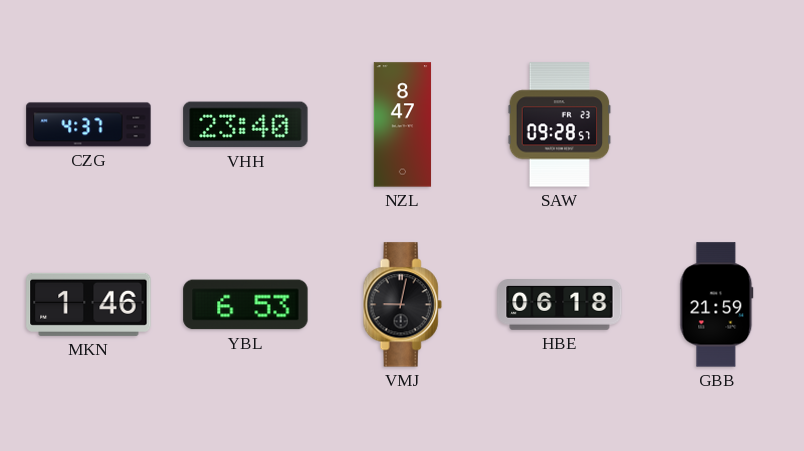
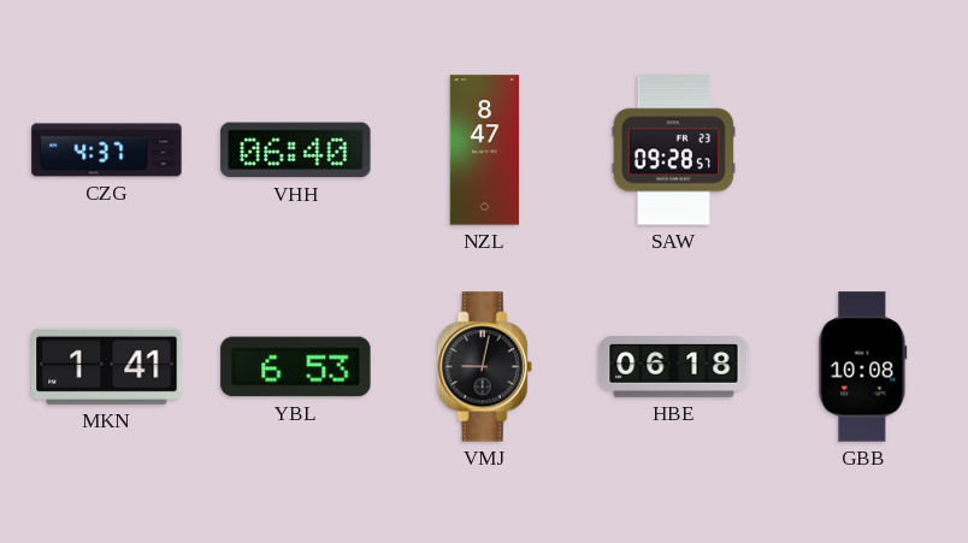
VHH: 23:40 -> 06:40
MKN: 1:46 -> 1:41
GBB: 21:59 -> 10:08
